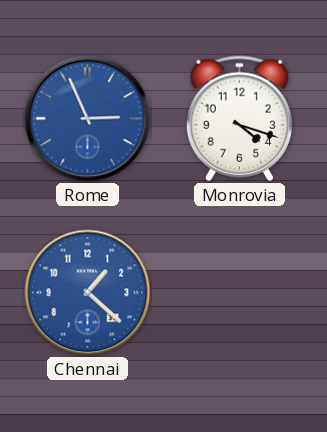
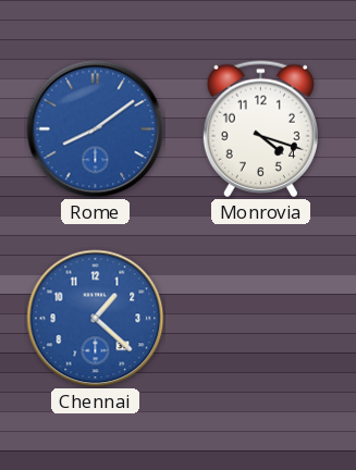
Rome: 2:56 -> 8:09
